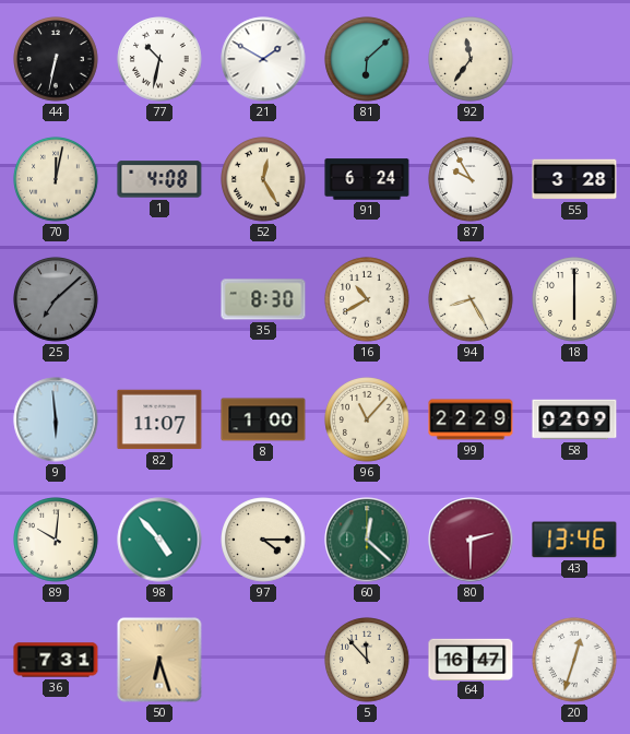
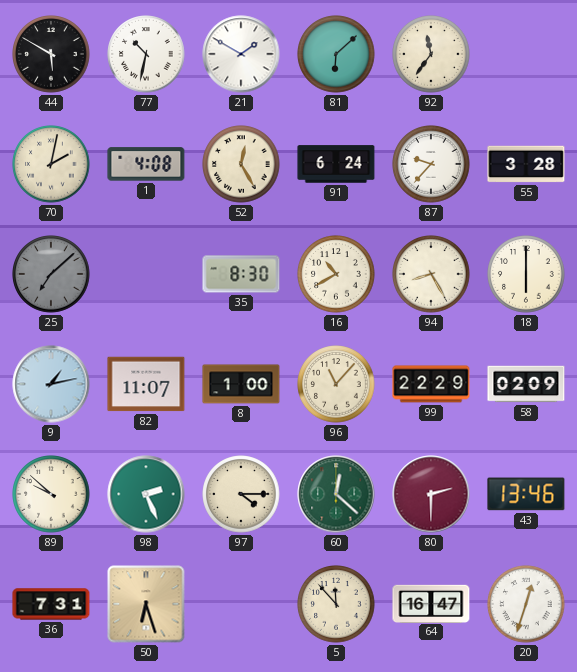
44: 6:32 -> 5:50
70: 12:02 -> 2:02
87: 9:55 -> 9:37
9: 5:59 -> 1:13
89: 10:01 -> 9:52
98: 4:53 -> 2:26
